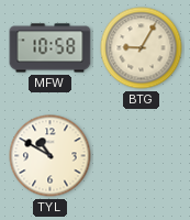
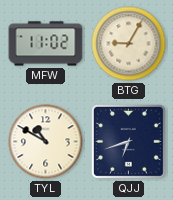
MFW: 10:58 -> 11:02
QJJ: none -> 6:42
